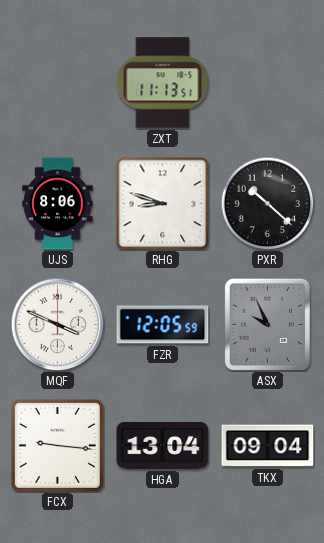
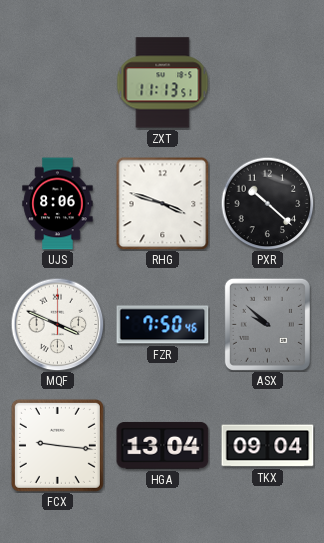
RHG: 8:48 -> 3:48
FZR: 12:05 -> 7:50
ASX: 9:56 -> 9:52
